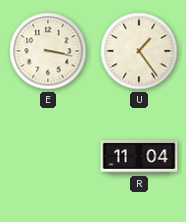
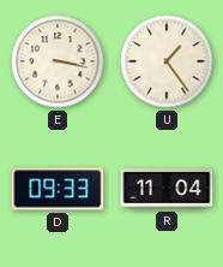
D: none -> 09:33
